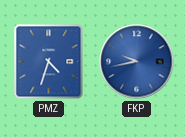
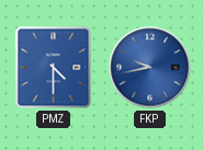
PMZ: 4:33 -> 4:30
